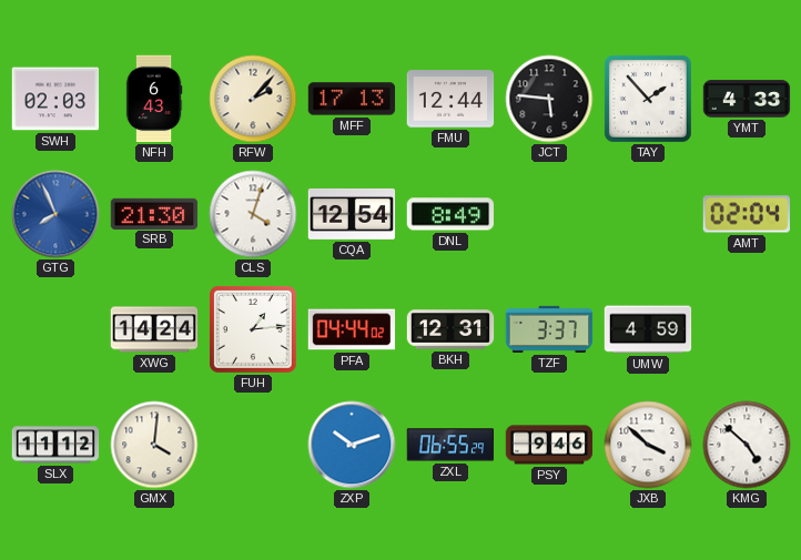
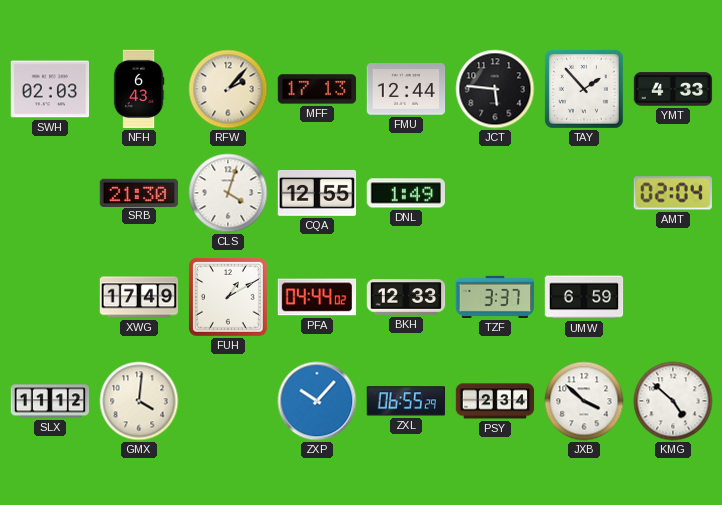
GTG: 7:56 -> none
CQA: 12:54 -> 12:55
DNL: 8:49 -> 1:49
XWG: 14:24 -> 17:49
FUH: 1:14 -> 1:10
BKH: 12:31 -> 12:33
UMW: 4:59 -> 6:59
ZXP: 10:12 -> 10:07
PSY: 9:46 -> 2:34
